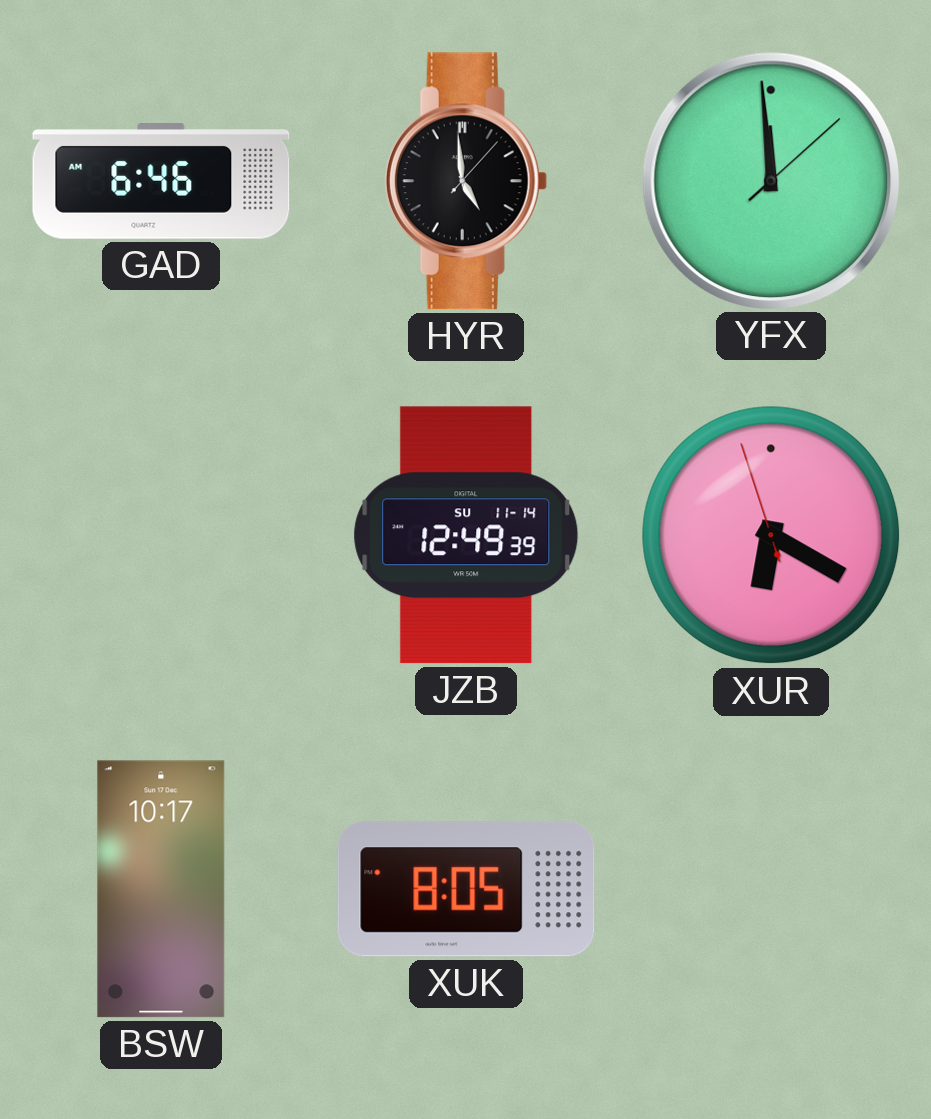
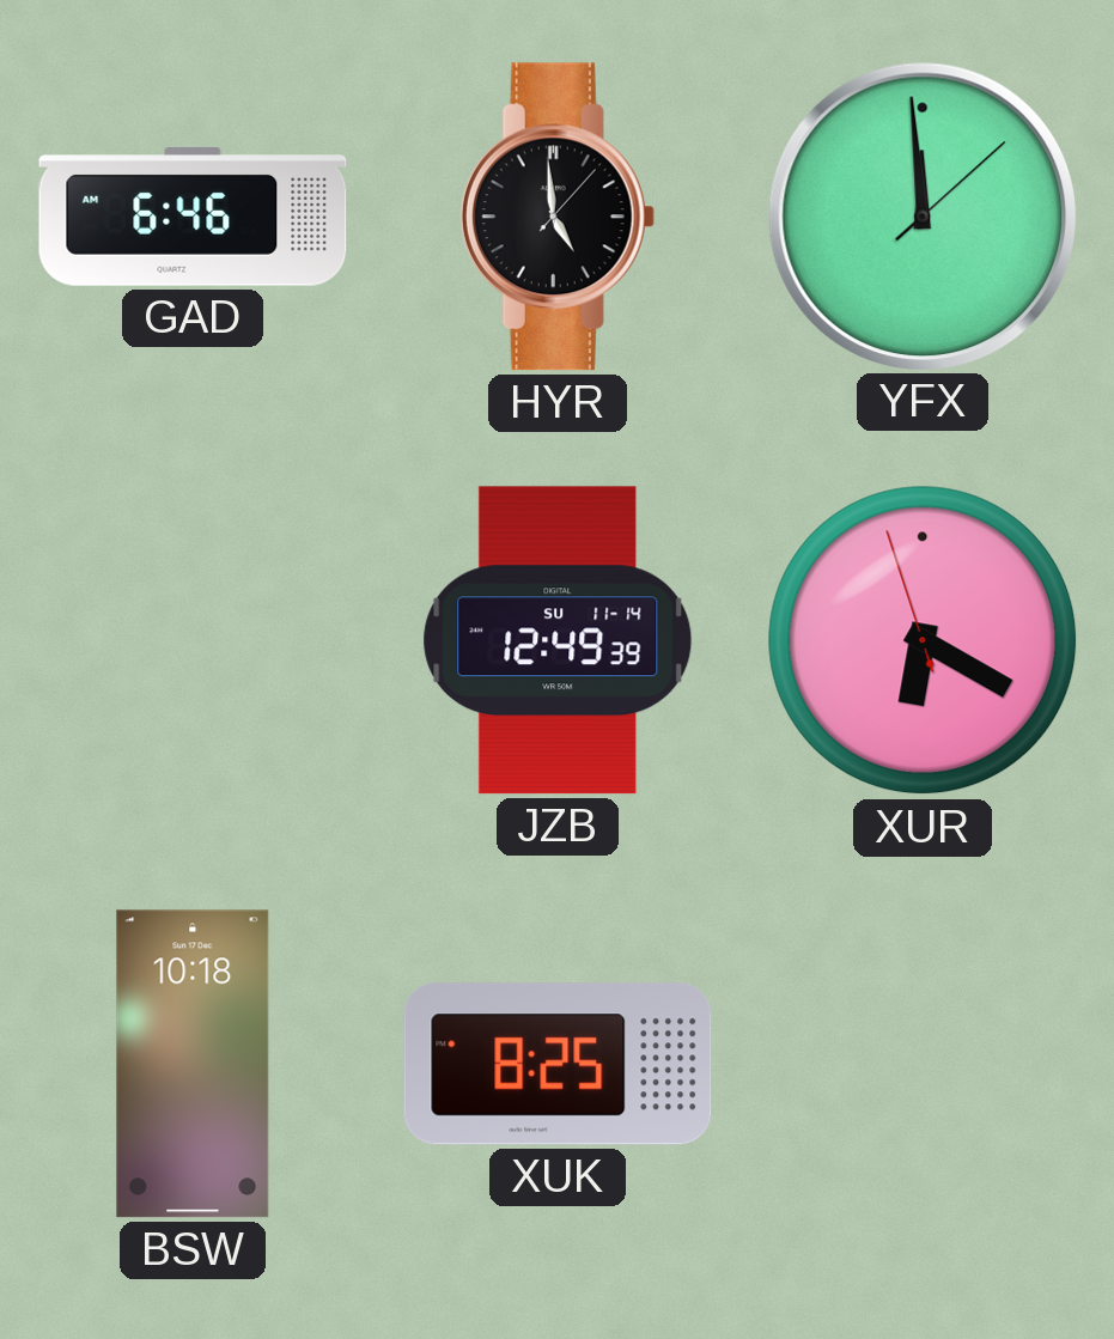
BSW: 10:17 -> 10:18
XUK: 8:05 -> 8:25
